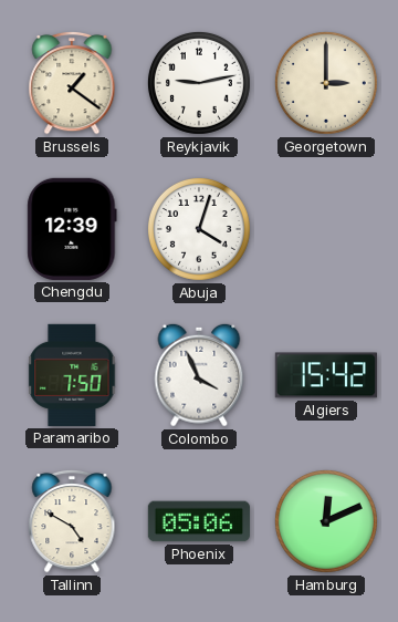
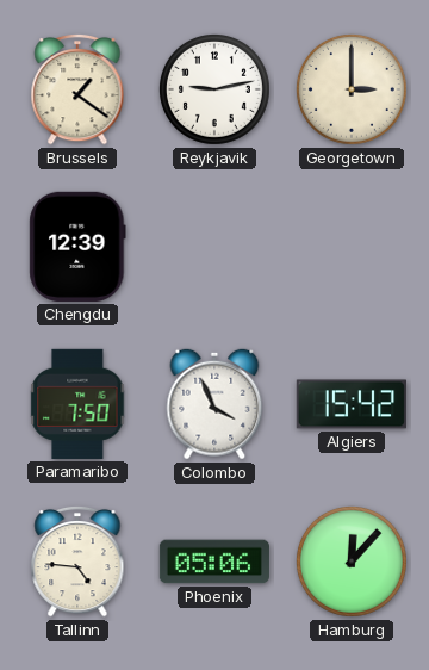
Abuja: 4:03 -> none
Tallinn: 4:50 -> 4:46
Hamburg: 12:11 -> 12:07
